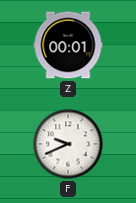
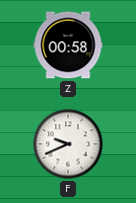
Z: 00:01 -> 00:58
